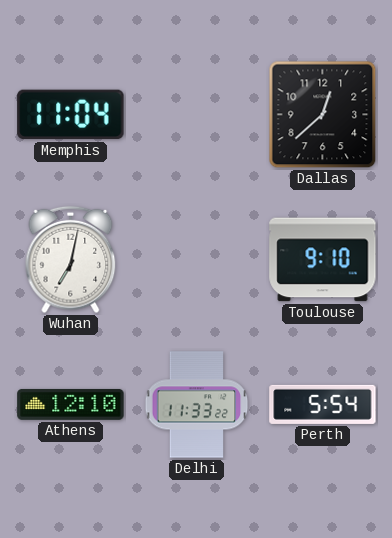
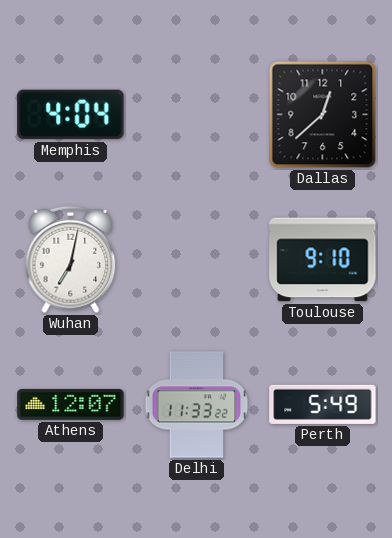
Memphis: 11:04 -> 4:04
Athens: 12:10 -> 12:07
Perth: 5:54 -> 5:49
